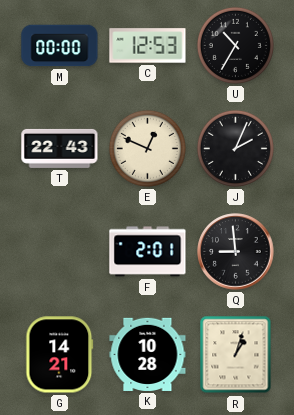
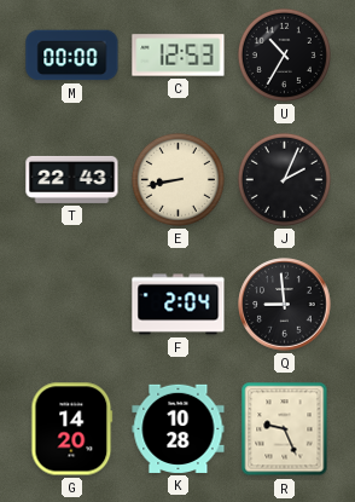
E: 12:49 -> 8:43
F: 2:01 -> 2:04
G: 14:21 -> 14:20
R: 1:03 -> 9:26
